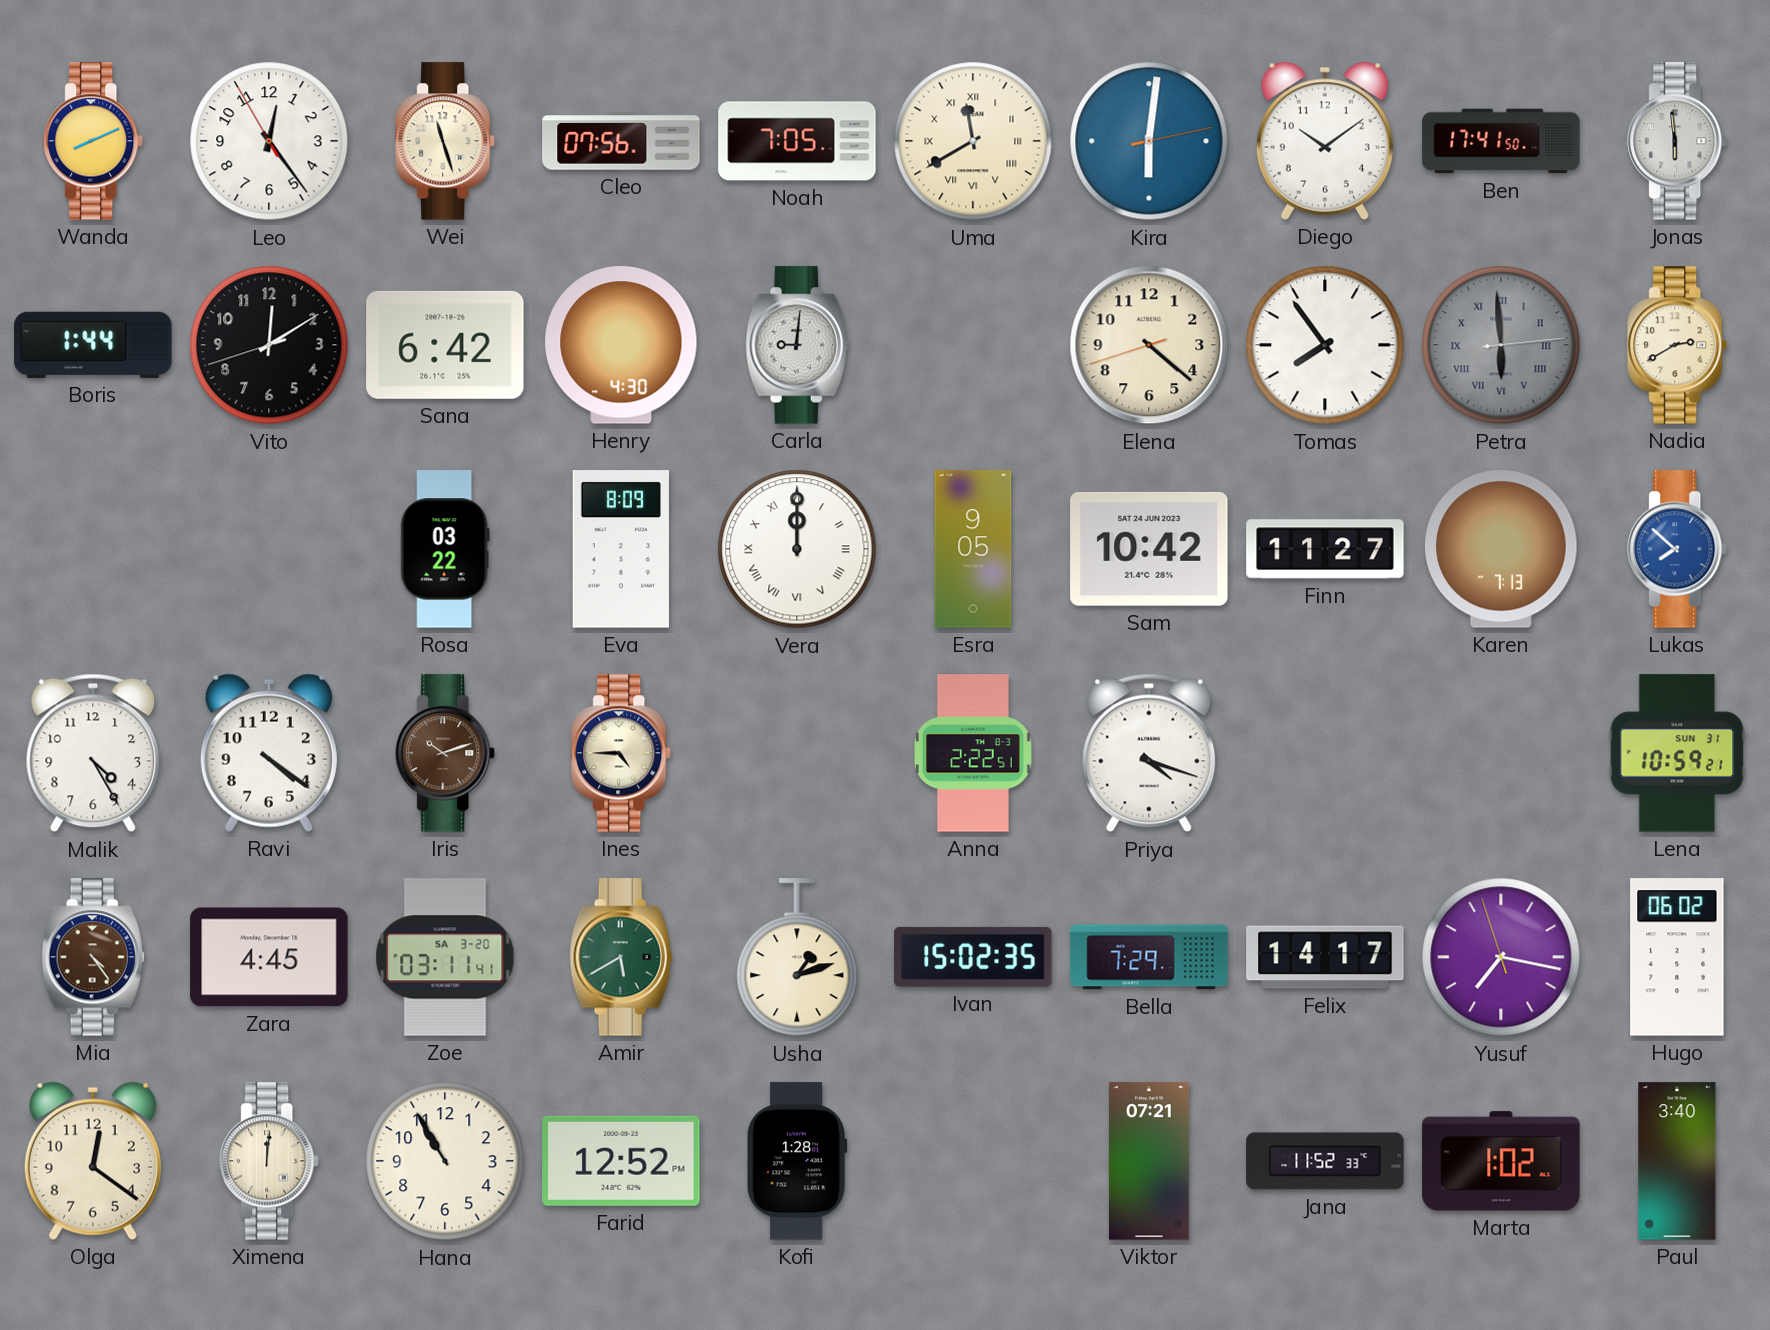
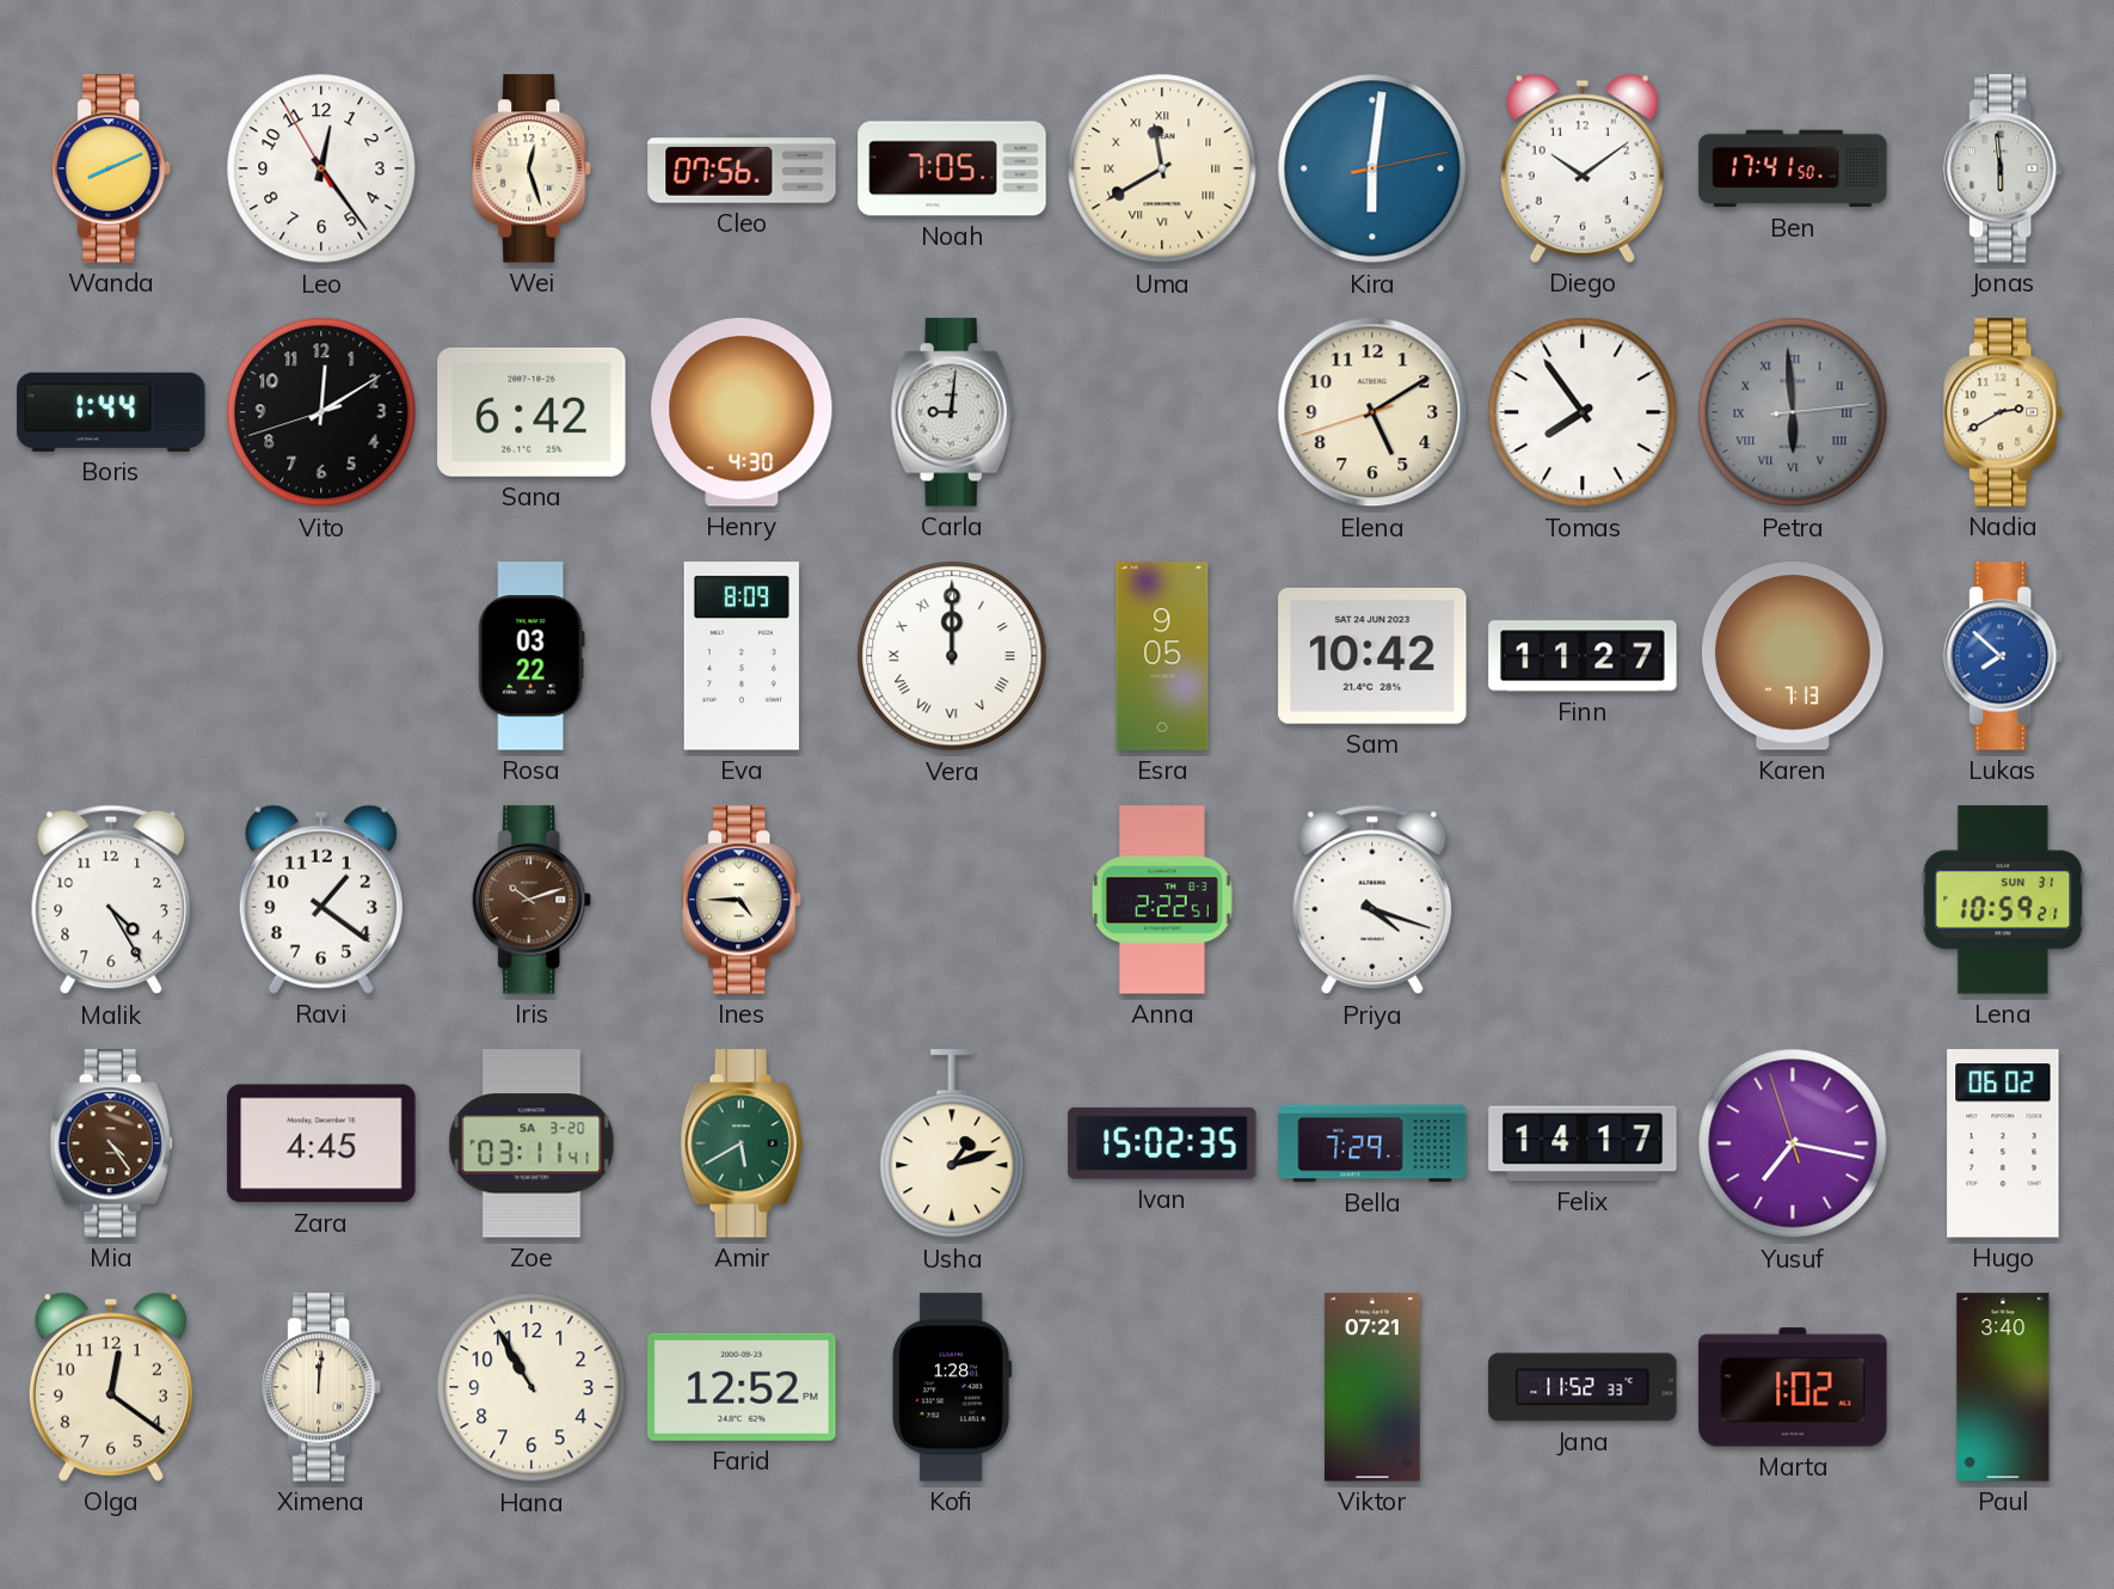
Wei: 11:27 -> 12:27
Elena: 4:21 -> 5:09
Ravi: 4:21 -> 1:21
